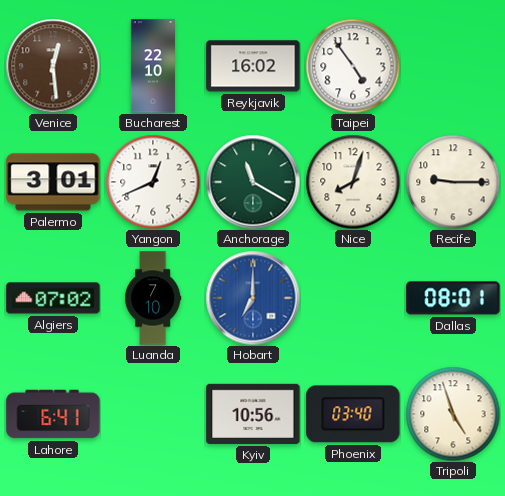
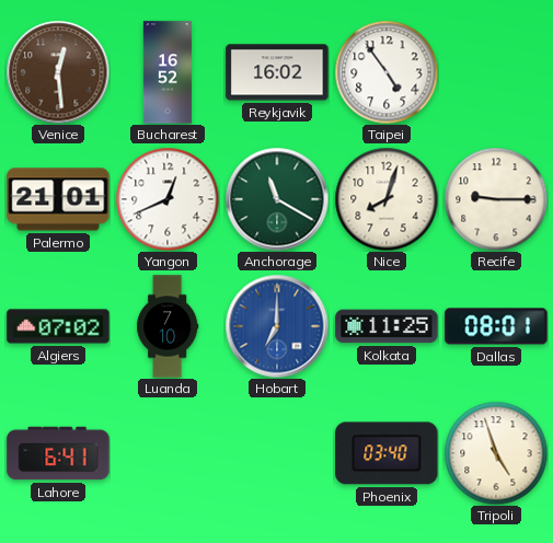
Bucharest: 22:10 -> 16:52
Palermo: 3:01 -> 21:01
Kolkata: none -> 11:25
Kyiv: 10:56 -> none
